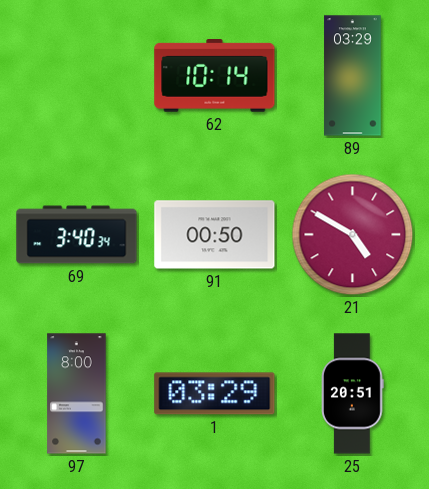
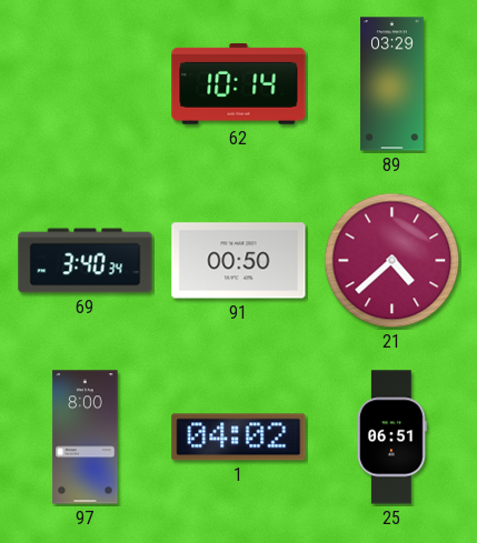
21: 4:50 -> 4:38
1: 03:29 -> 04:02
25: 20:51 -> 06:51
